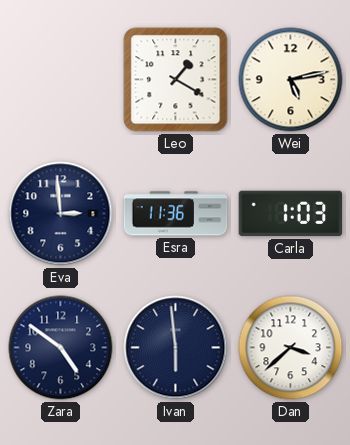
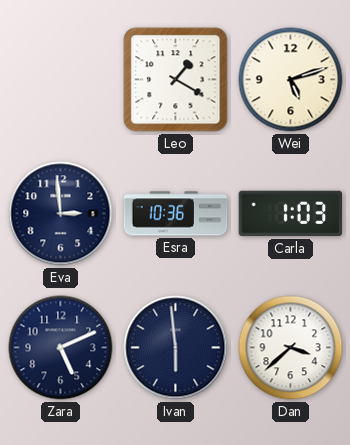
Wei: 5:13 -> 5:12
Esra: 11:36 -> 10:36
Zara: 4:51 -> 5:11
